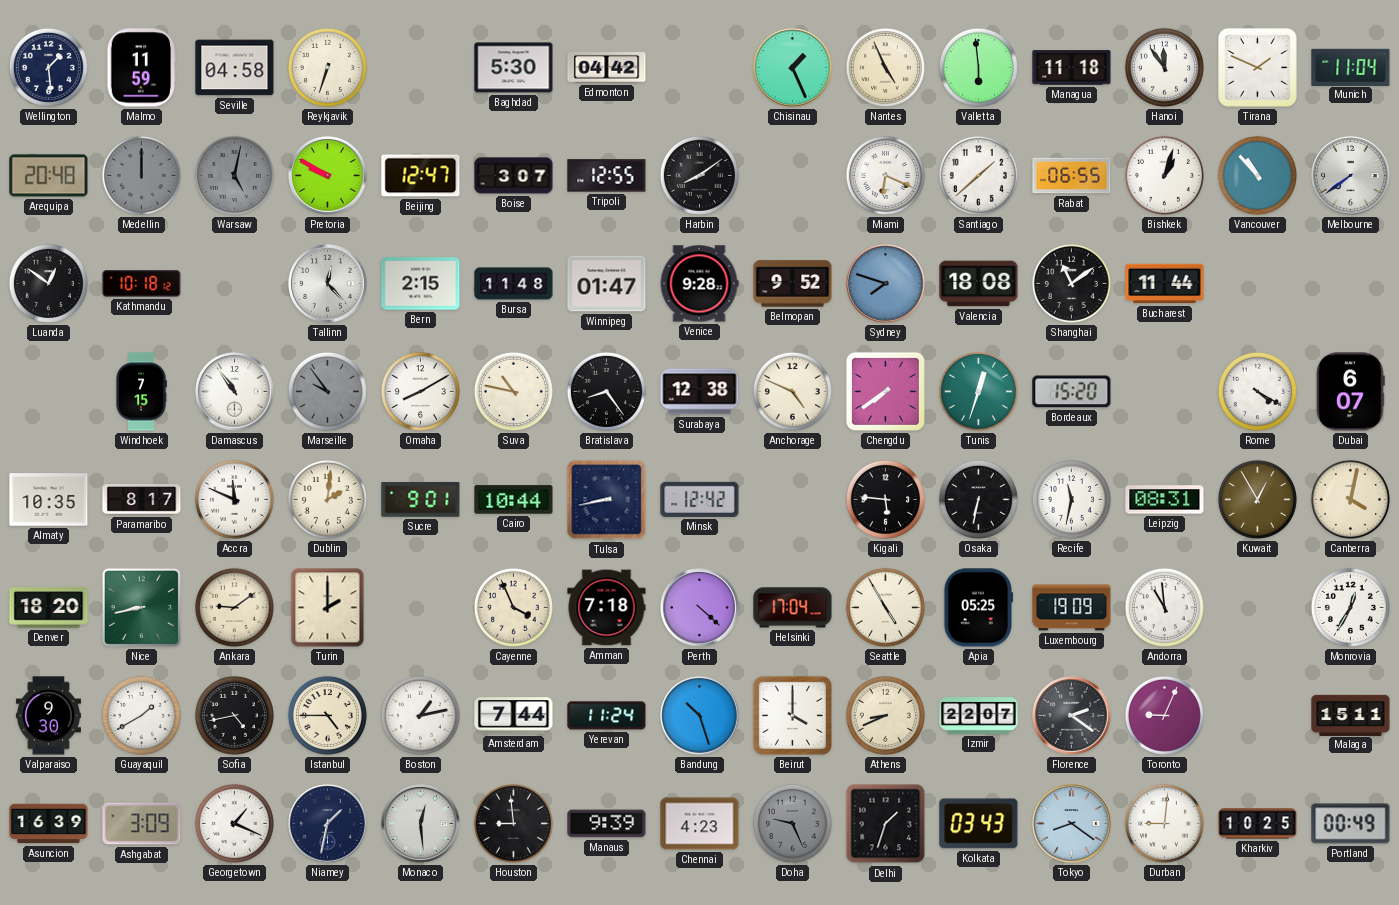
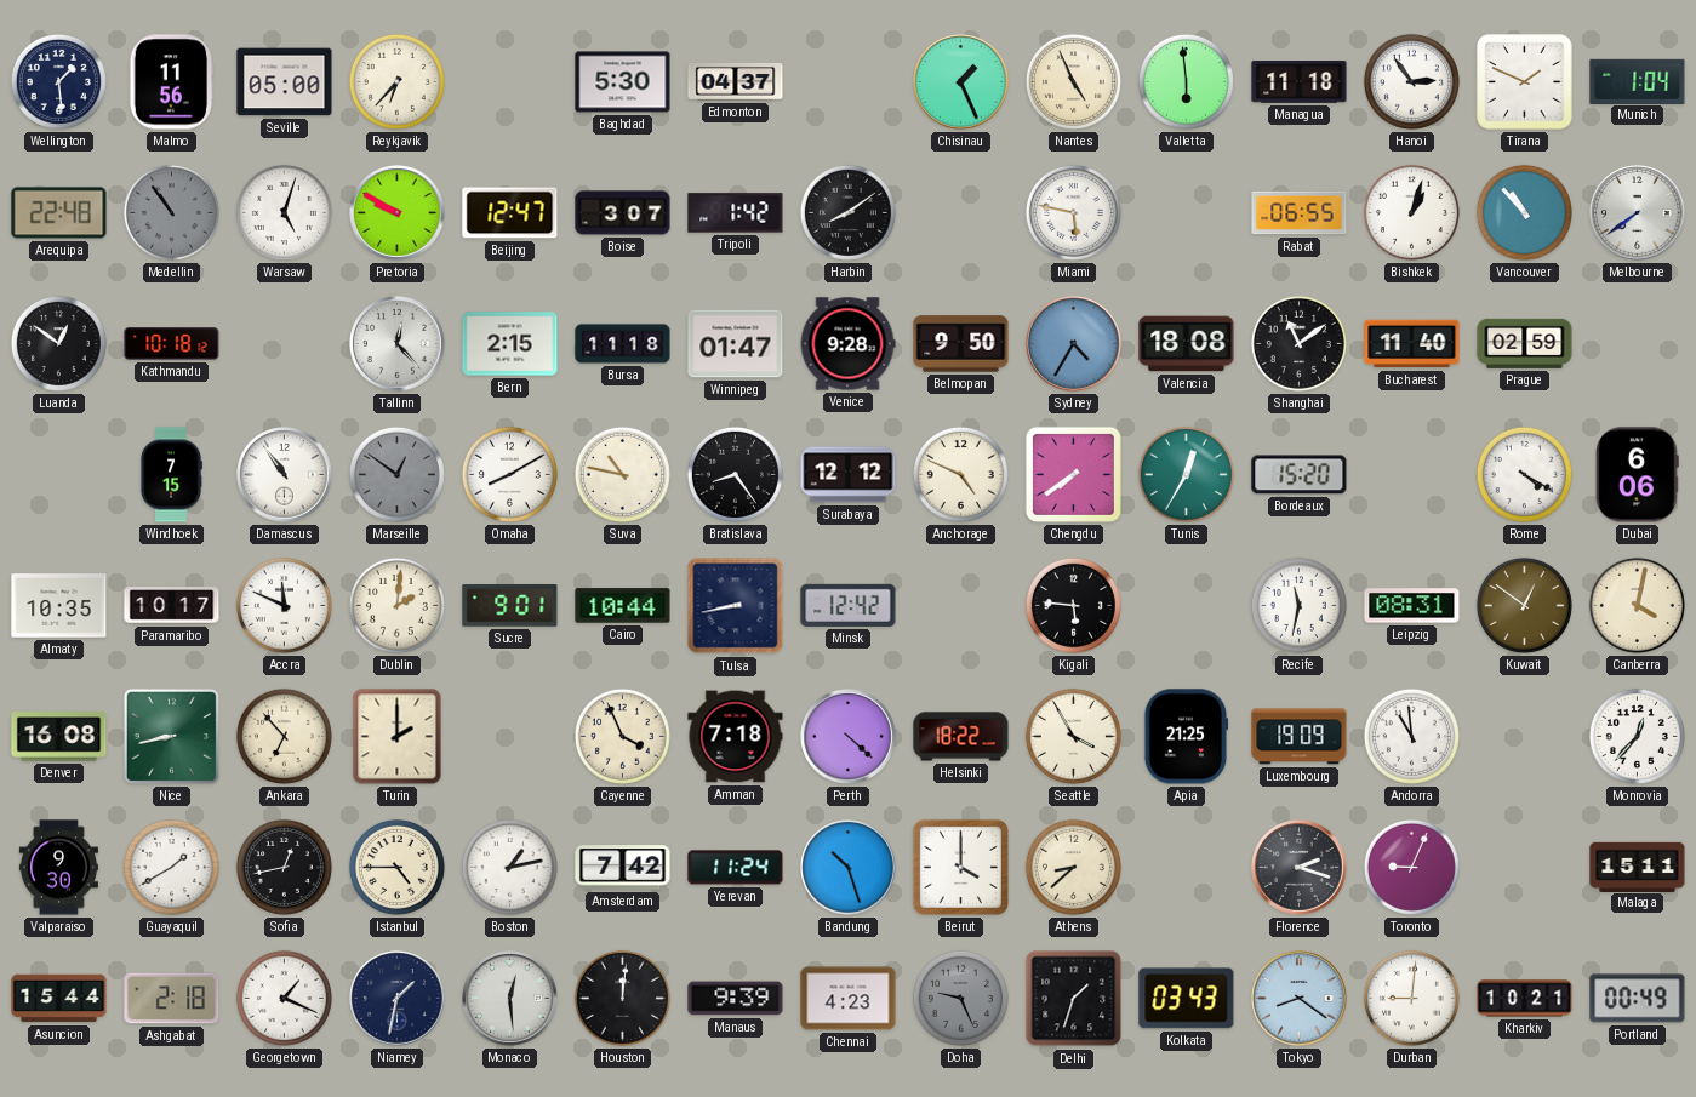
Malmo: 11:59 -> 11:56
Seville: 04:58 -> 05:00
Reykjavik: 6:33 -> 6:37
Edmonton: 04:42 -> 04:37
Hanoi: 11:54 -> 2:54
Munich: 11:04 -> 1:04
Arequipa: 20:48 -> 22:48
Medellin: 12:00 -> 10:54
Warsaw: 5:02 -> 5:03
Warsaw dial: grey -> white
Tripoli: 12:55 -> 1:42
Miami: 6:19 -> 5:47
Santiago: 1:38 -> none
Bursa: 11:48 -> 11:18
Belmopan: 9:52 -> 9:50
Sydney: 7:48 -> 4:35
Bucharest: 11:44 -> 11:40
Prague: none -> 02:59
Marseille: 9:54 -> 12:51
Surabaya: 12:38 -> 12:12
Tunis: 12:33 -> 12:35
Dubai: 6:07 -> 6:06
Paramaribo: 8:17 -> 10:17
Osaka: 6:32 -> none
Kuwait: 12:55 -> 12:51
Denver: 18:20 -> 16:08
Ankara: 9:09 -> 6:53
Helsinki: 17:04 -> 18:22
Seattle: 4:55 -> 3:55
Apia: 05:25 -> 21:25
Monrovia: 12:35 -> 12:37
Sofia: 4:43 -> 12:43
Amsterdam: 7:44 -> 7:42
Athens: 8:41 -> 8:38
Izmir: 22:07 -> none
Florence: 2:21 -> 2:18
Asuncion: 16:39 -> 15:44
Ashgabat: 3:09 -> 2:18
Houston: 8:59 -> 12:01
Kharkiv: 10:25 -> 10:21
